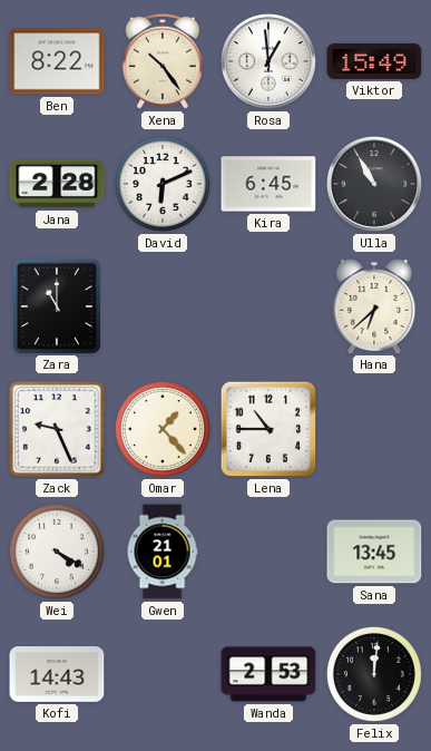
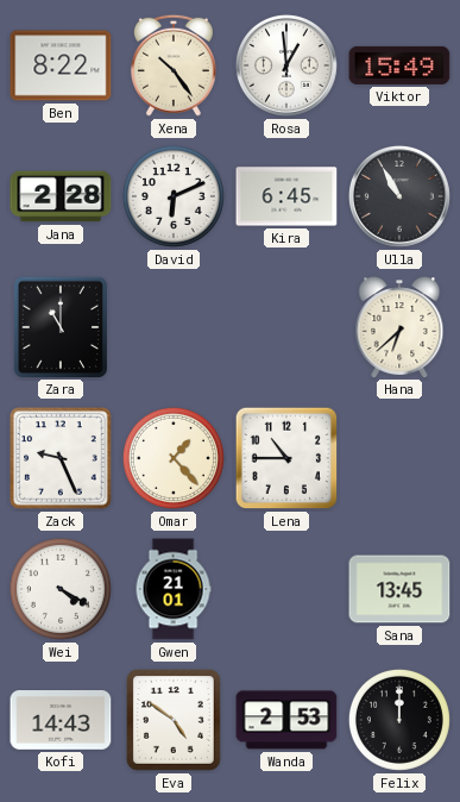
Eva: none -> 4:51
Felix: 12:01 -> 12:00
